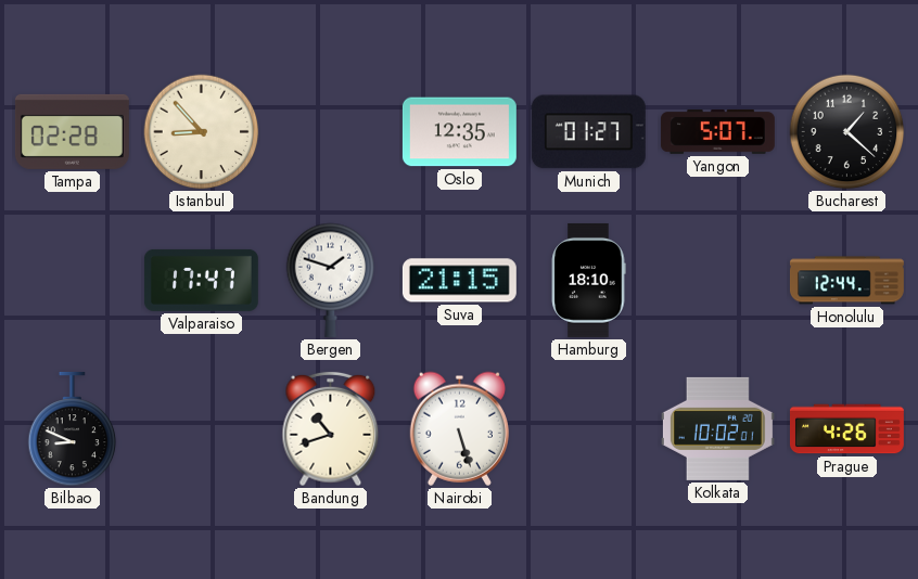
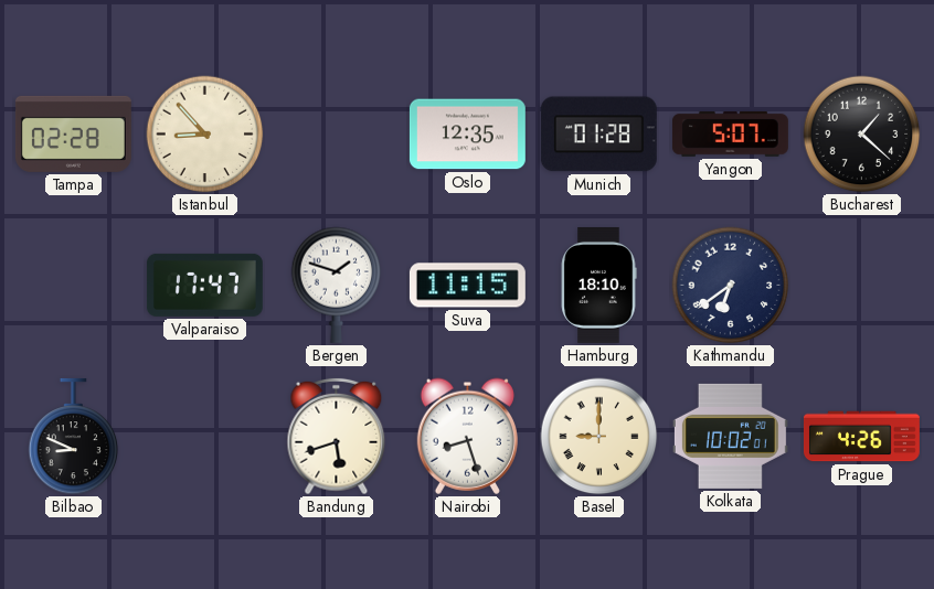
Munich: 01:27 -> 01:28
Suva: 21:15 -> 11:15
Kathmandu: none -> 6:39
Honolulu: 12:44 -> none
Bandung: 10:42 -> 5:42
Nairobi: 5:27 -> 8:27
Basel: none -> 9:00
